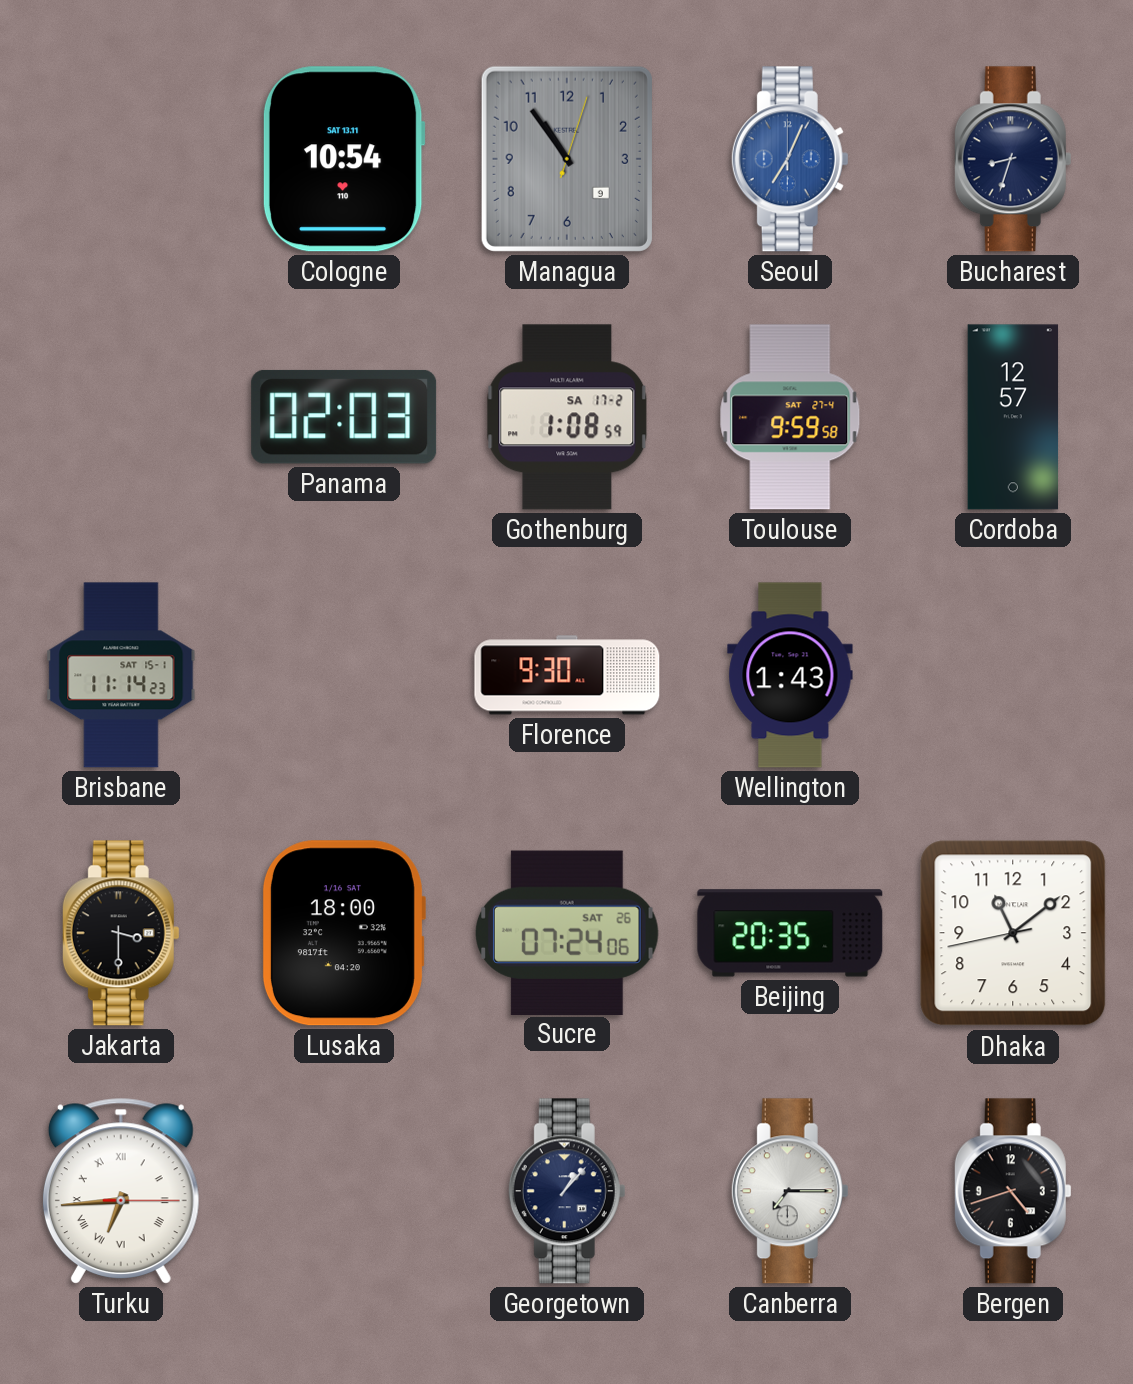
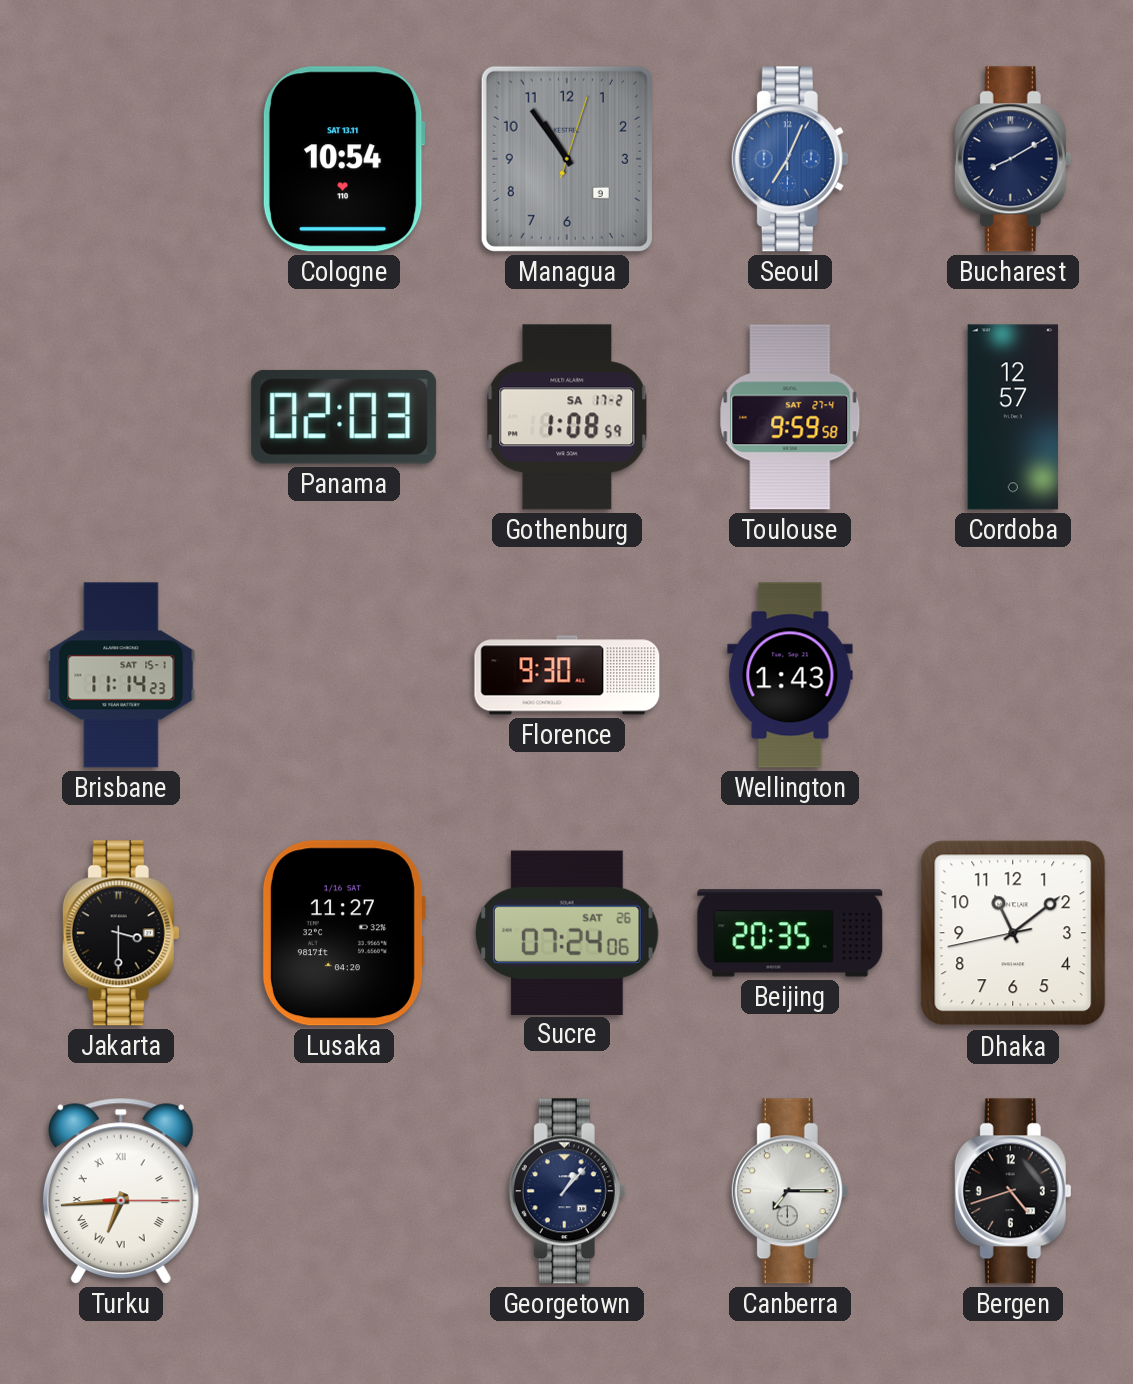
Bucharest: 8:33 -> 8:10
Lusaka: 18:00 -> 11:27
